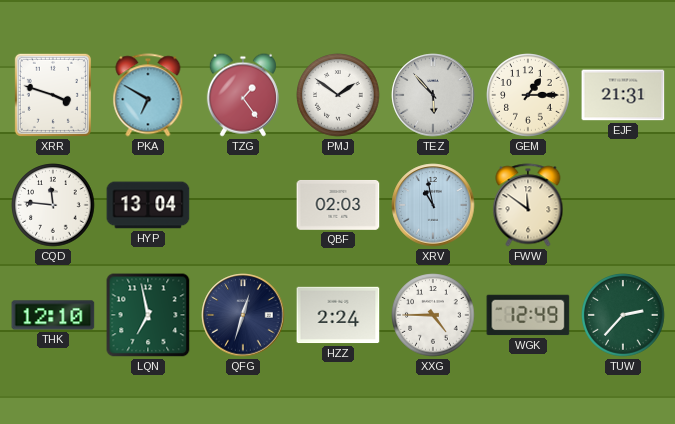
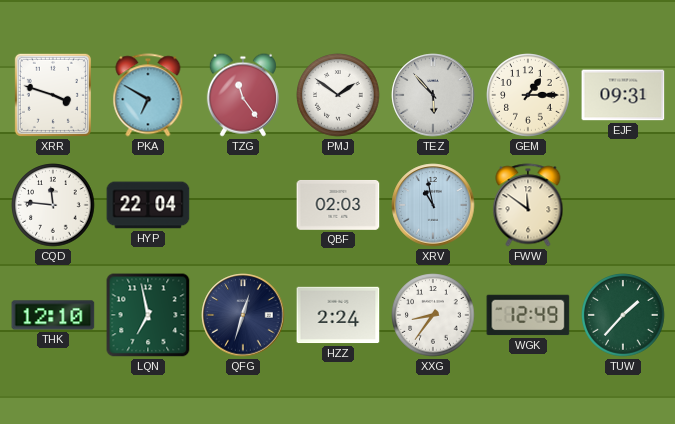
TZG: 1:24 -> 11:24
EJF: 21:31 -> 09:31
HYP: 13:04 -> 22:04
XXG: 4:45 -> 8:36
TUW: 2:37 -> 1:37
